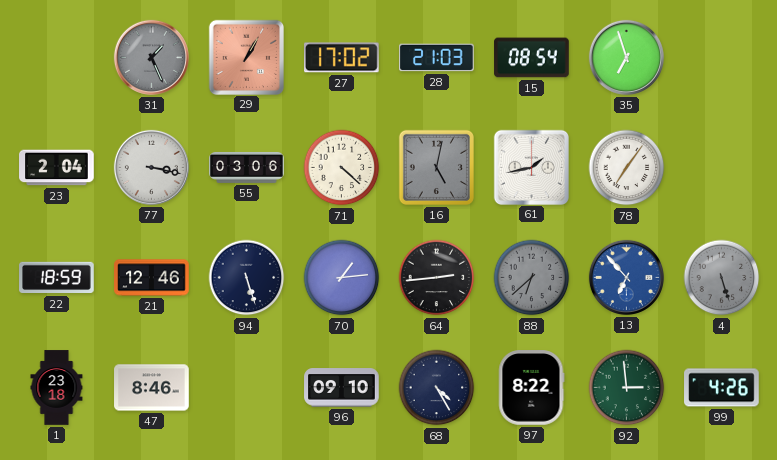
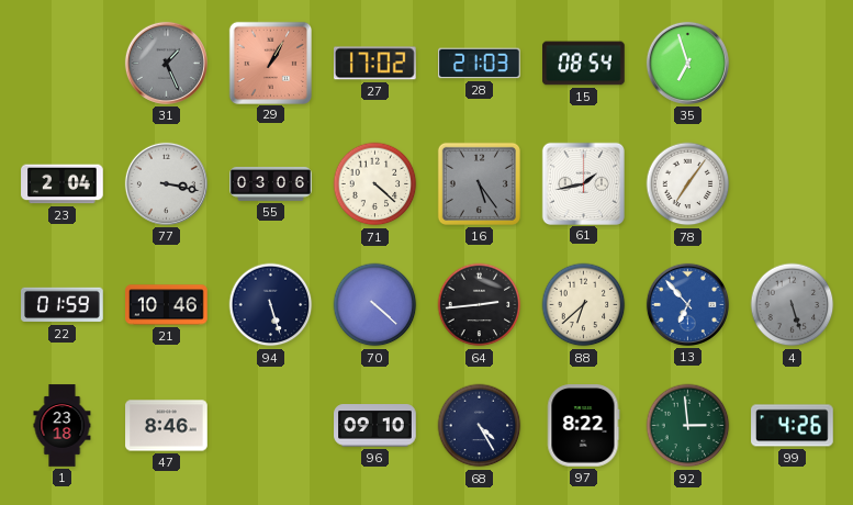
16: 5:02 -> 5:24
22: 18:59 -> 01:59
21: 12:46 -> 10:46
70: 1:14 -> 4:22
88 dial: grey -> cream
